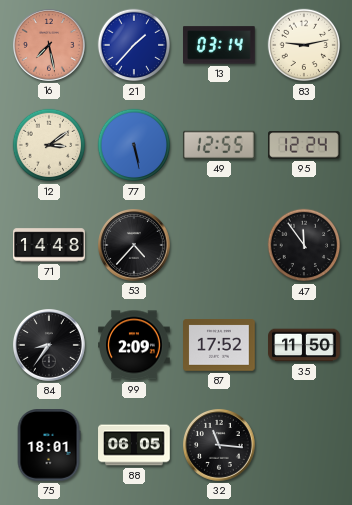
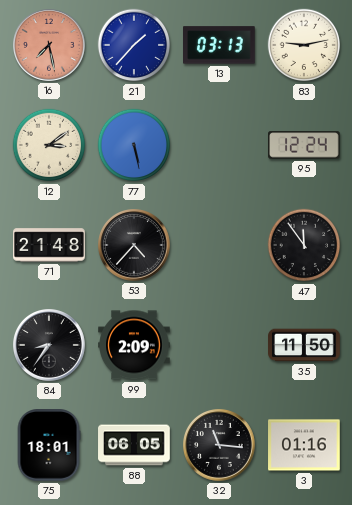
13: 03:14 -> 03:13
49: 12:55 -> none
71: 14:48 -> 21:48
87: 17:52 -> none
3: none -> 01:16
